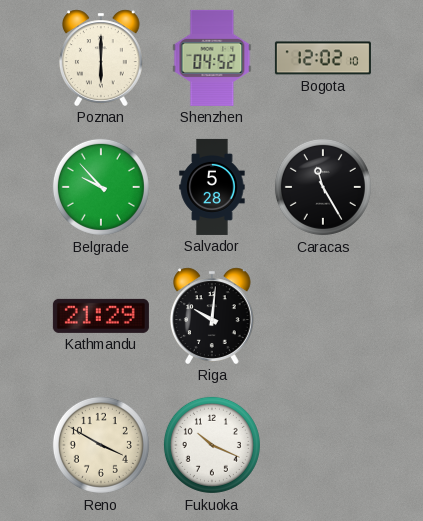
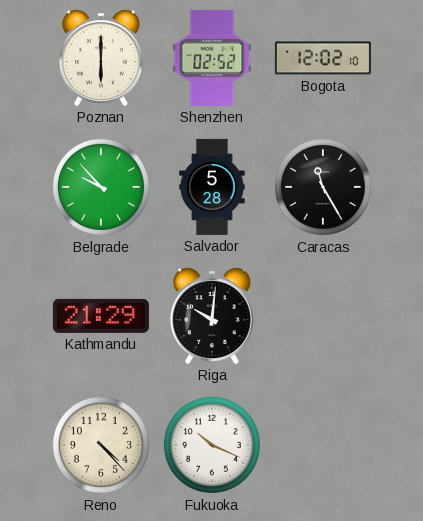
Shenzhen: 04:52 -> 02:52
Reno: 3:50 -> 4:23
